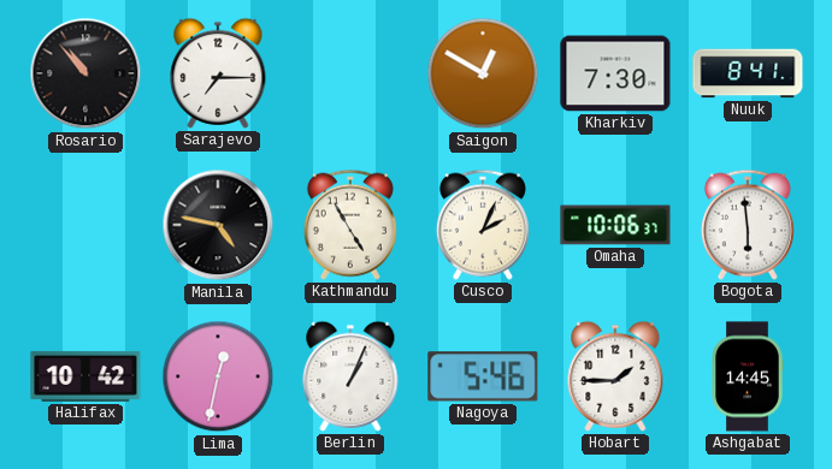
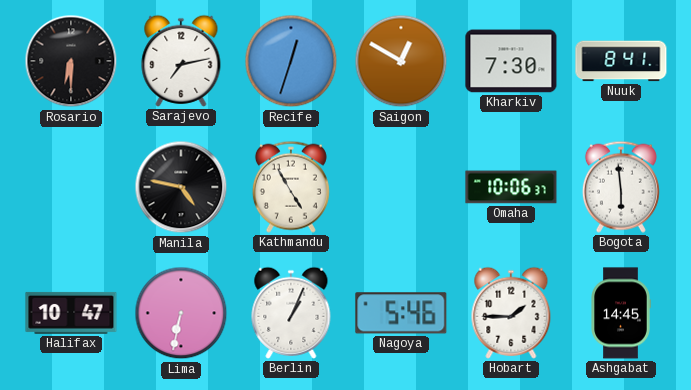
Rosario: 10:53 -> 6:30
Sarajevo: 7:15 -> 7:13
Recife: none -> 12:33
Cusco: 2:04 -> none
Halifax: 10:42 -> 10:47
Lima: 12:32 -> 6:32
